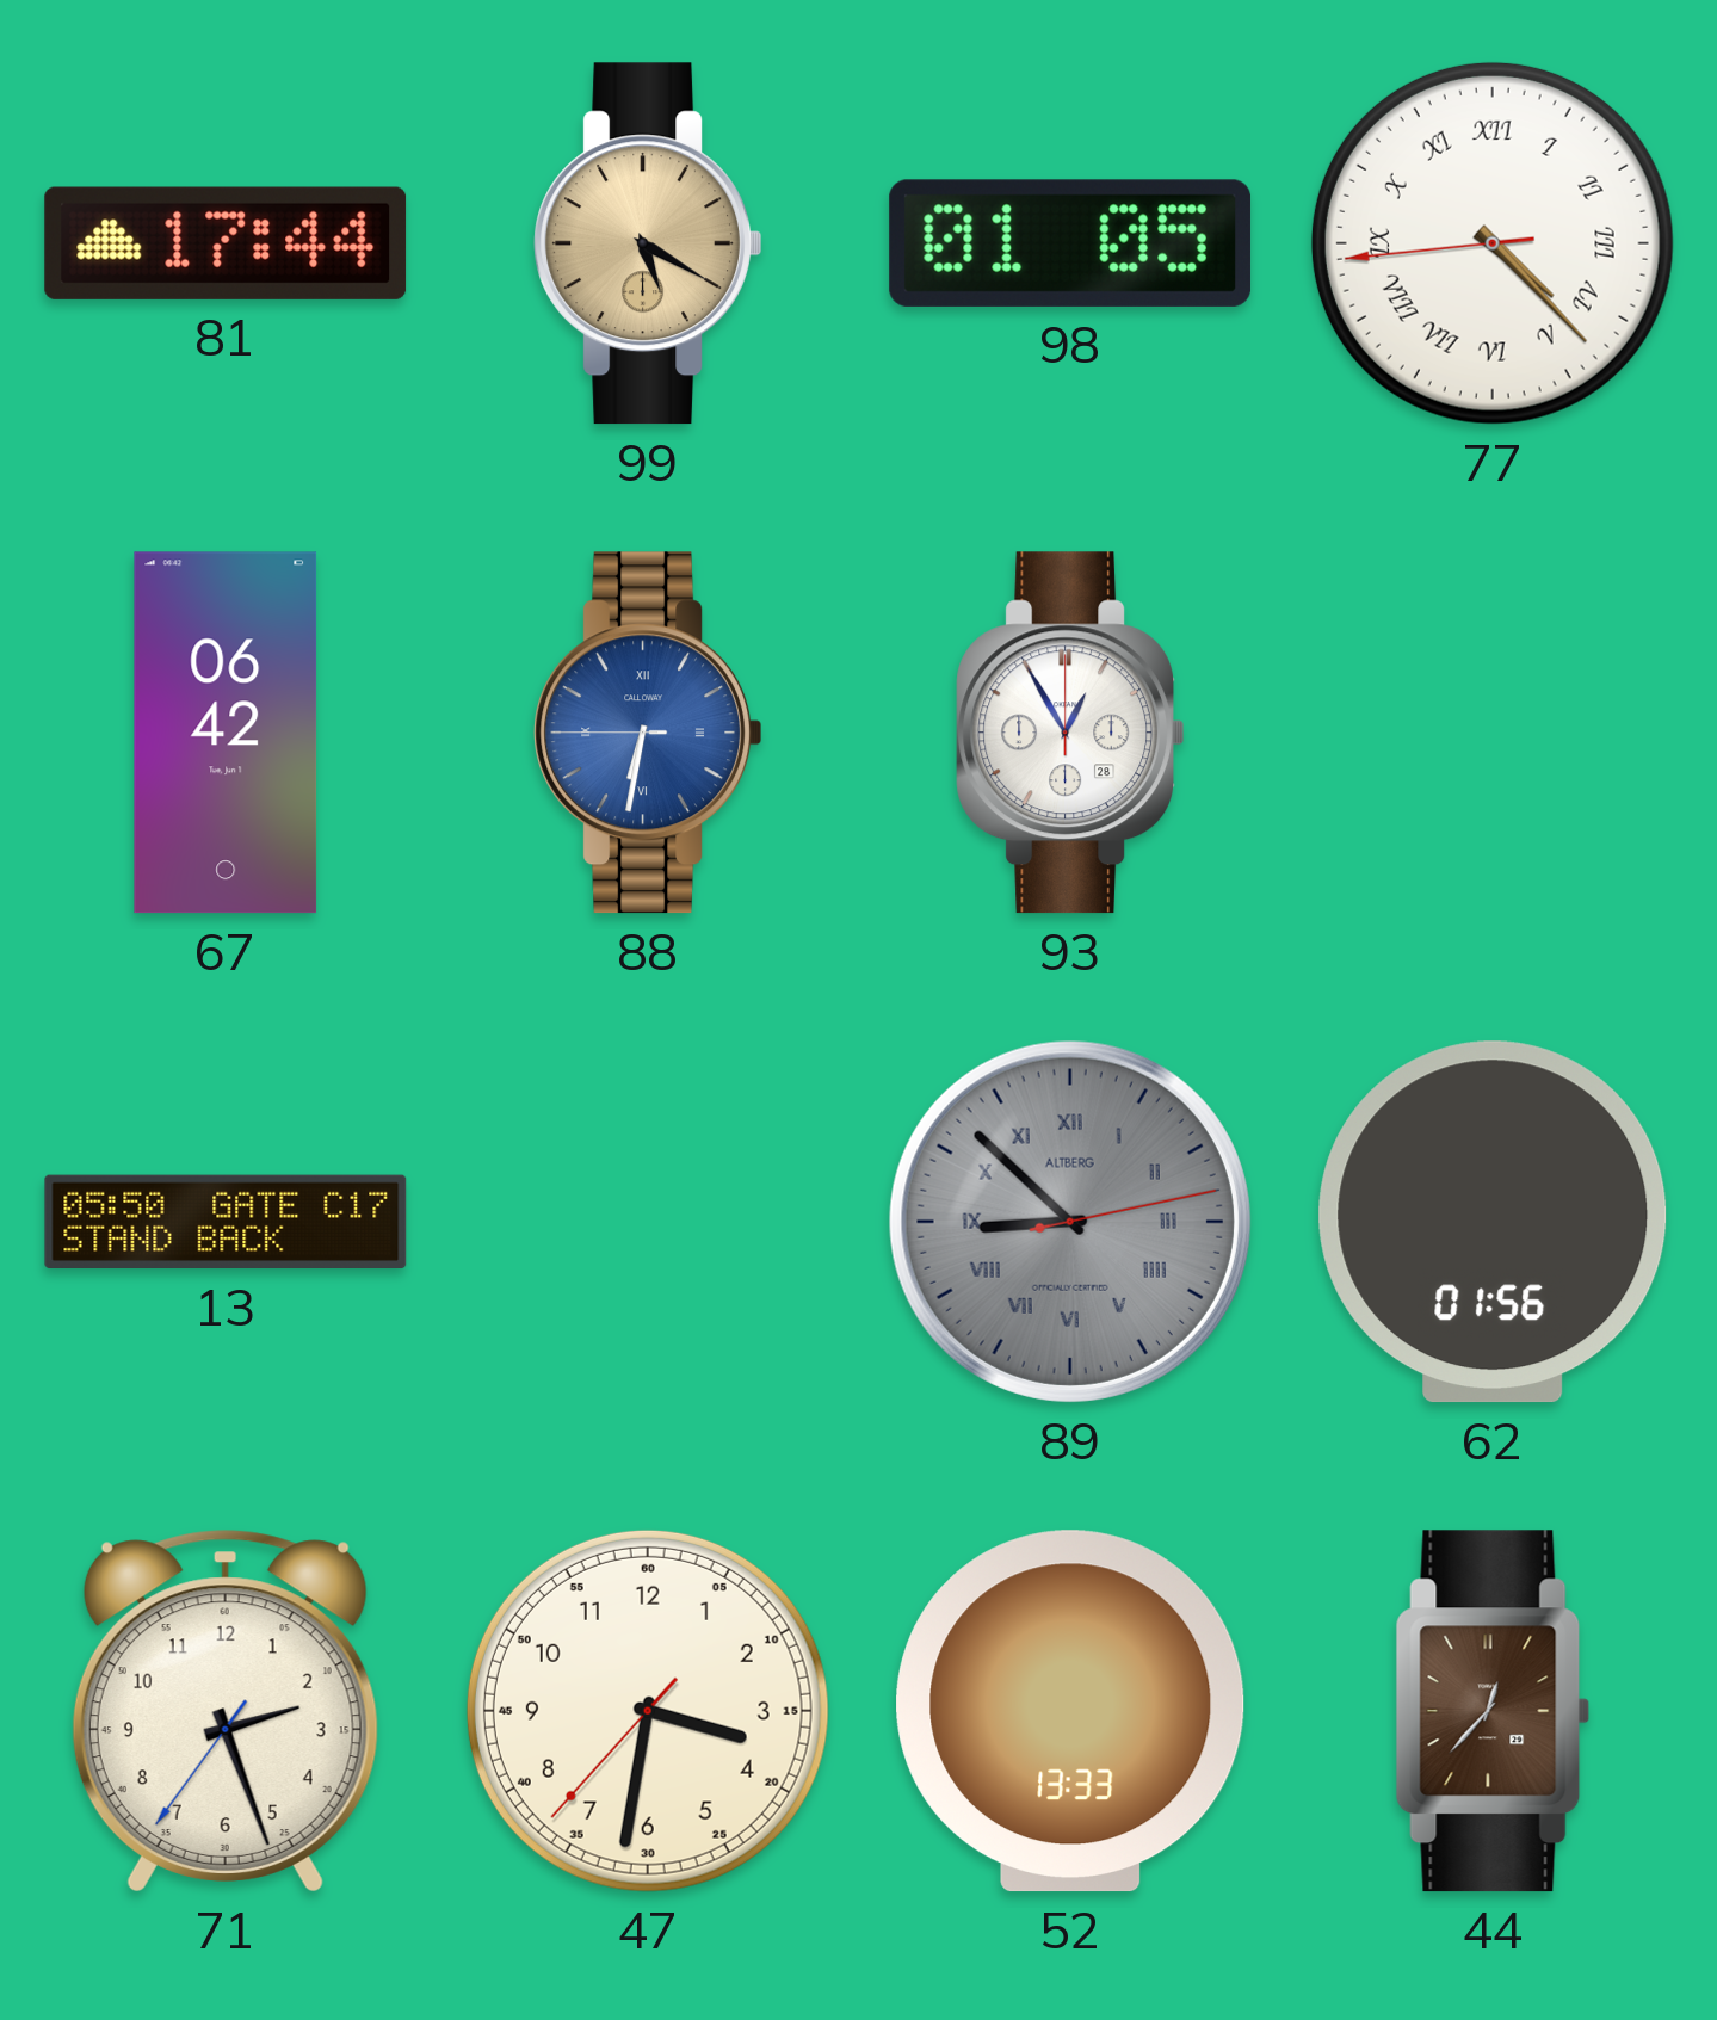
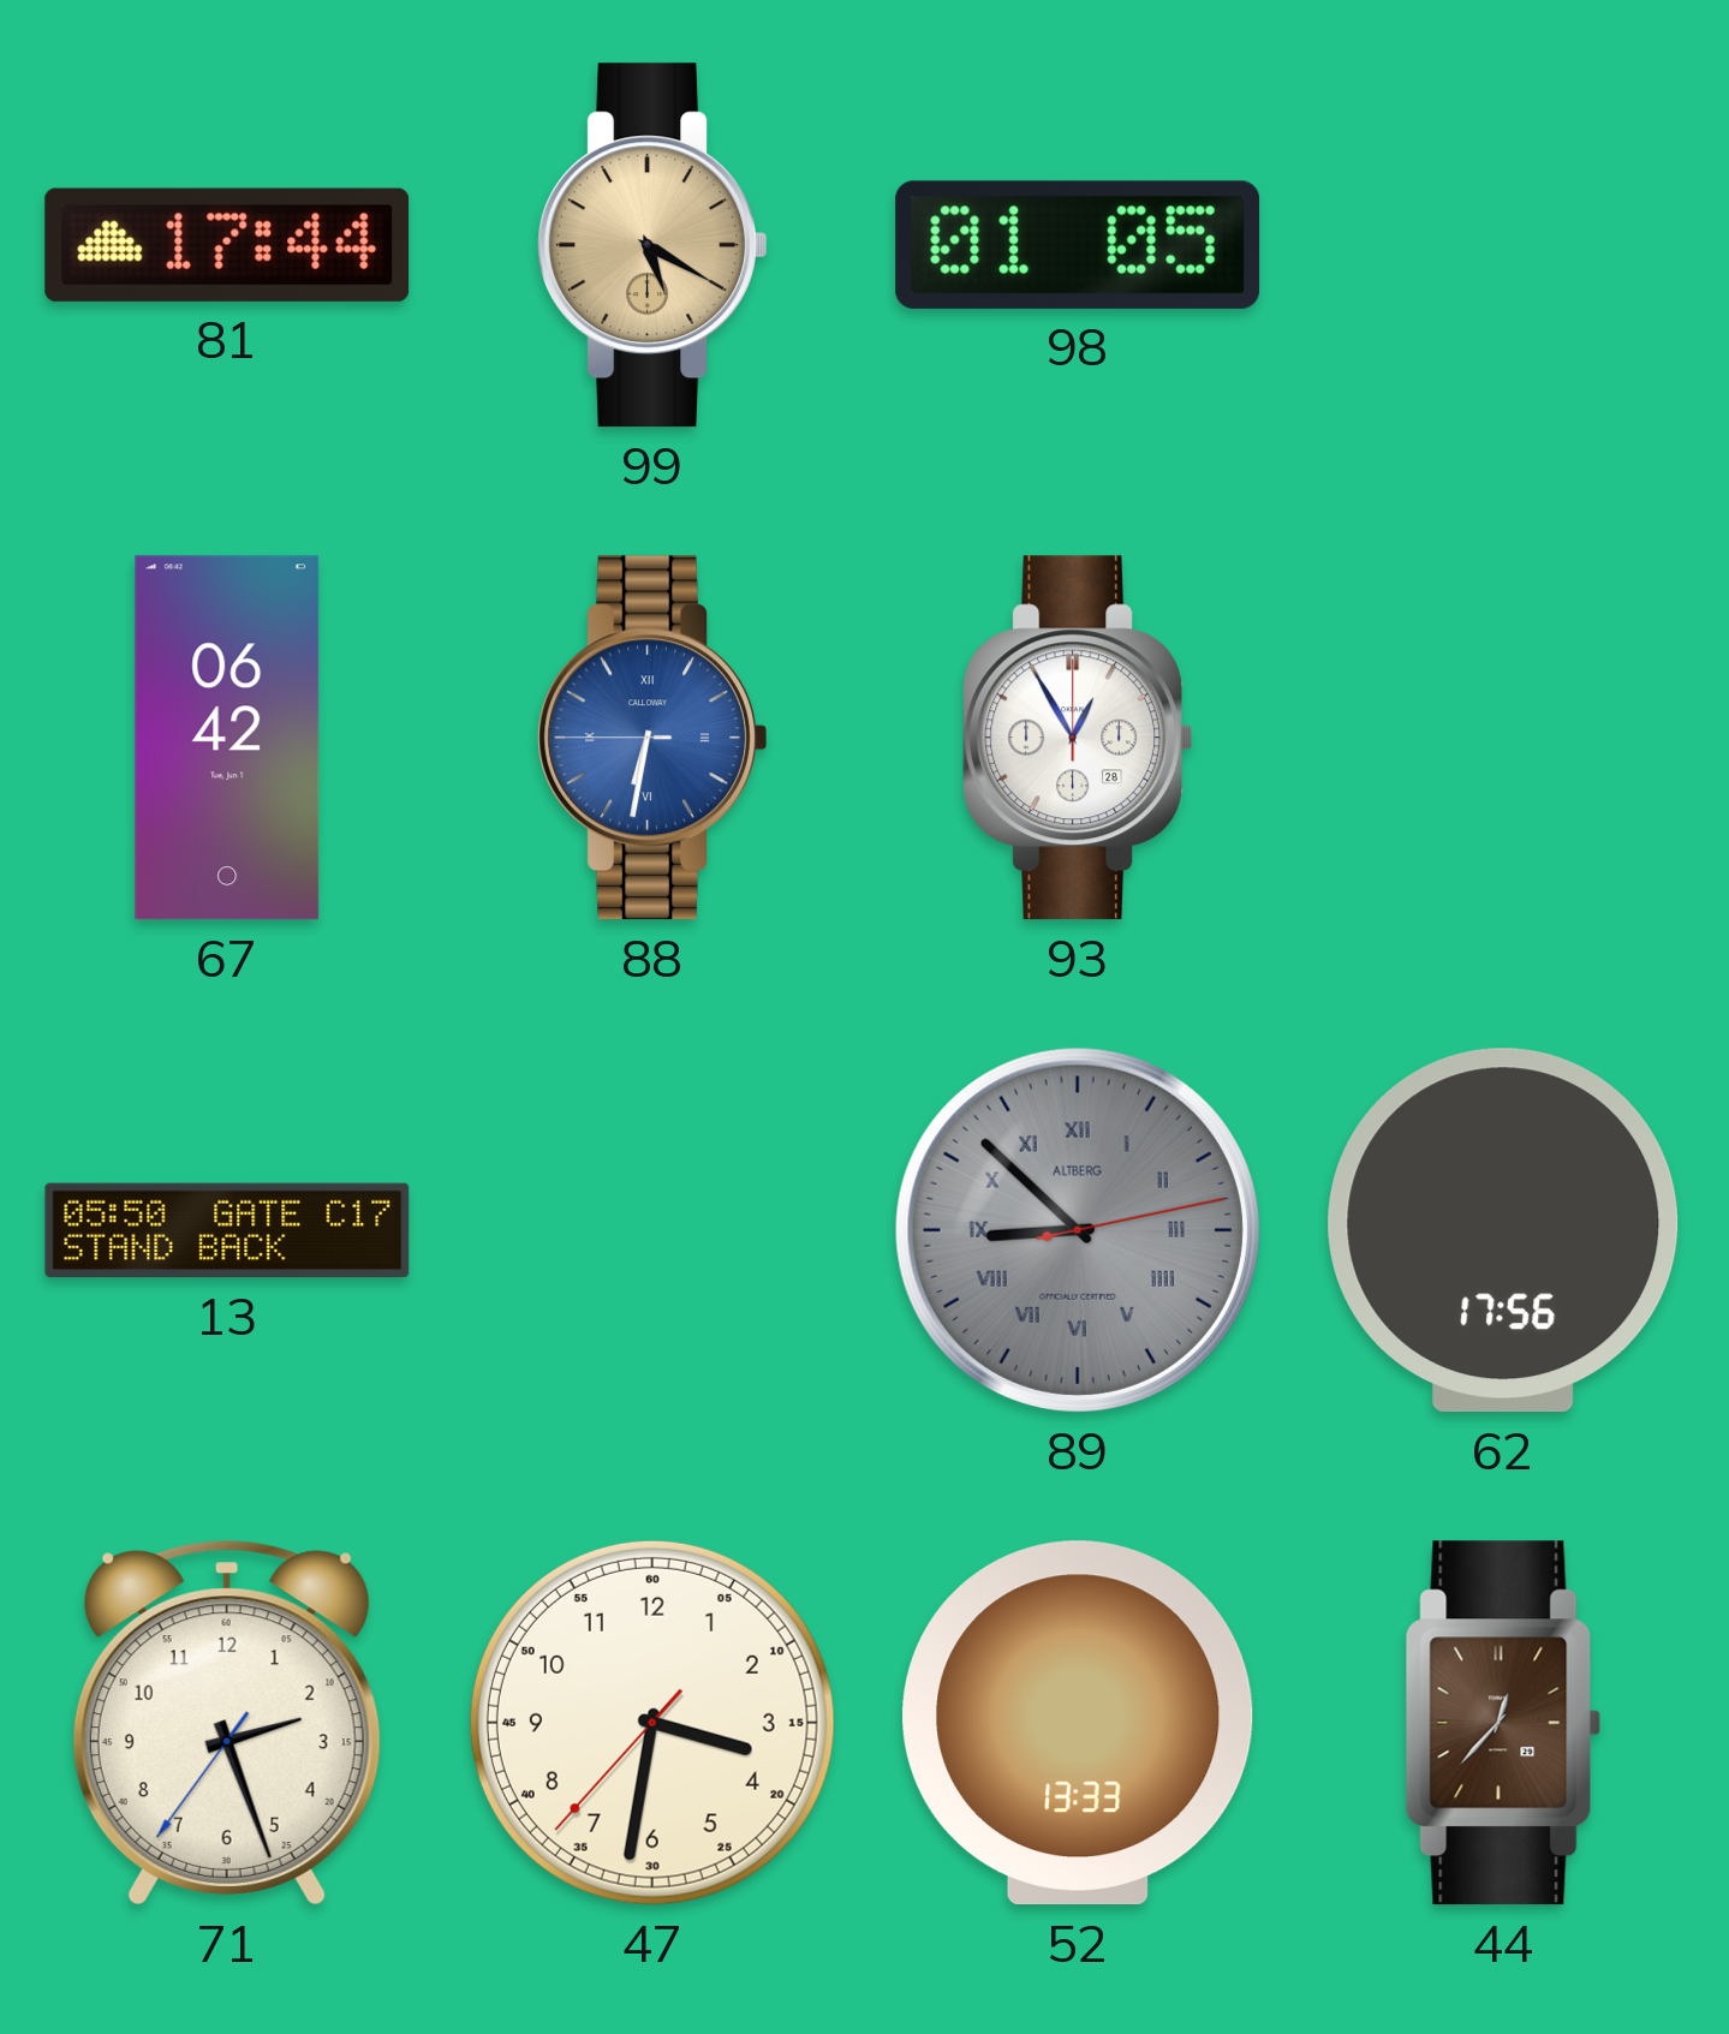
77: 4:22 -> none
62: 01:56 -> 17:56
